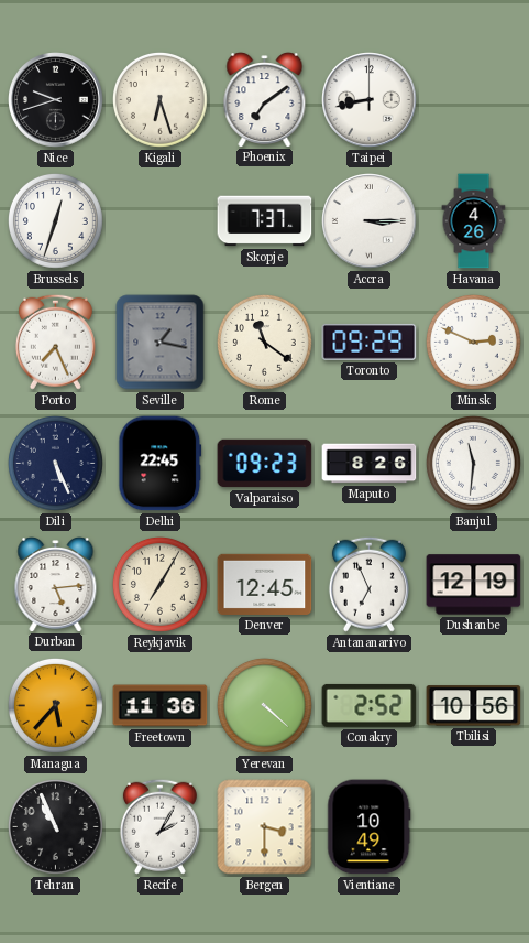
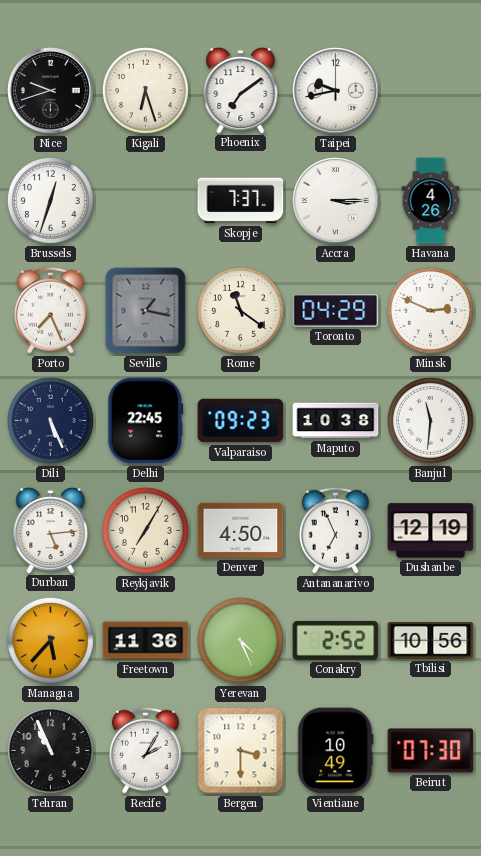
Taipei: 8:43 -> 9:43
Toronto: 09:29 -> 04:29
Maputo: 8:26 -> 10:38
Denver: 12:45 -> 4:50
Yerevan: 4:22 -> 4:26
Beirut: none -> 07:30
